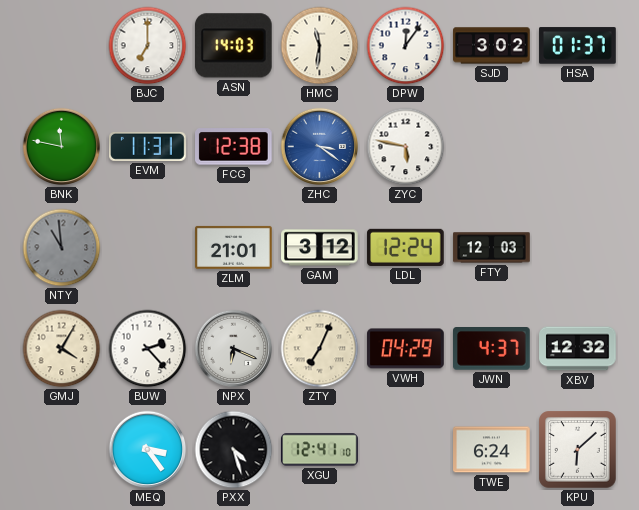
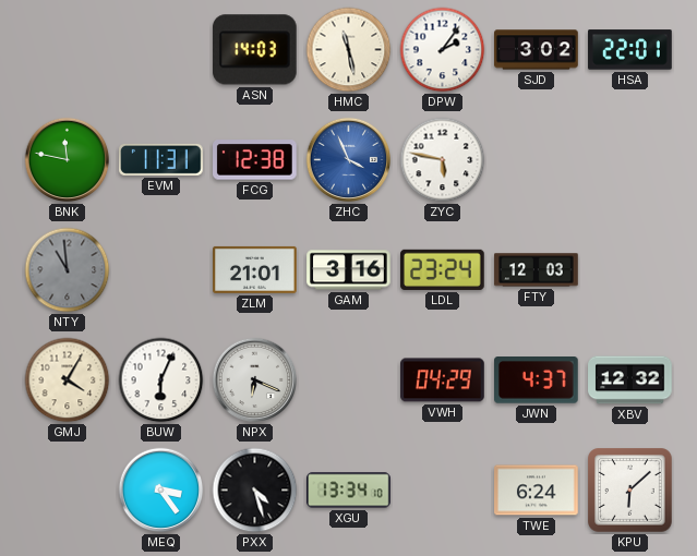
BJC: 7:00 -> none
HMC: 11:31 -> 11:28
DPW: 12:06 -> 2:06
HSA: 01:37 -> 22:01
ZHC: 3:21 -> 3:56
GAM: 3:12 -> 3:16
LDL: 12:24 -> 23:24
BUW: 2:23 -> 6:04
ZTY: 7:04 -> none
XGU: 12:41 -> 13:34
